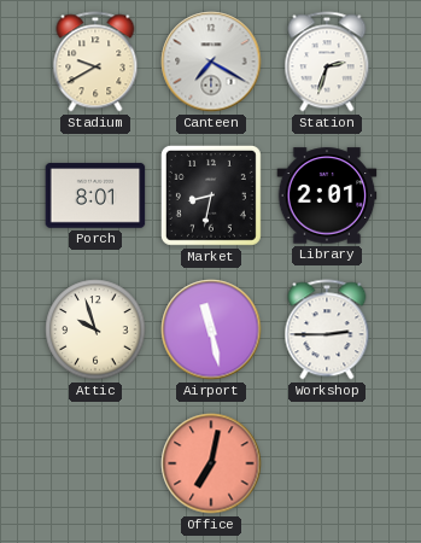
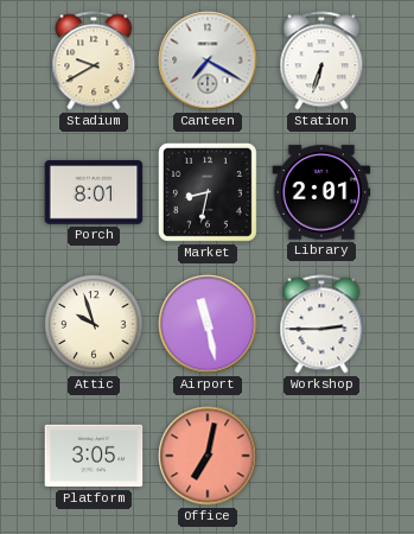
Station: 2:33 -> 6:33
Platform: none -> 3:05
